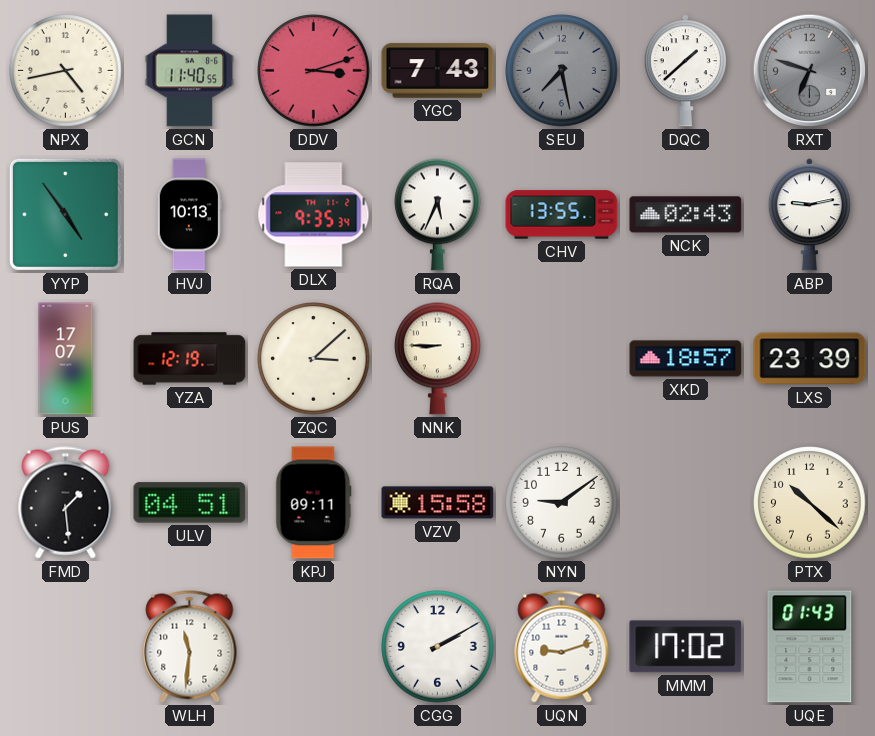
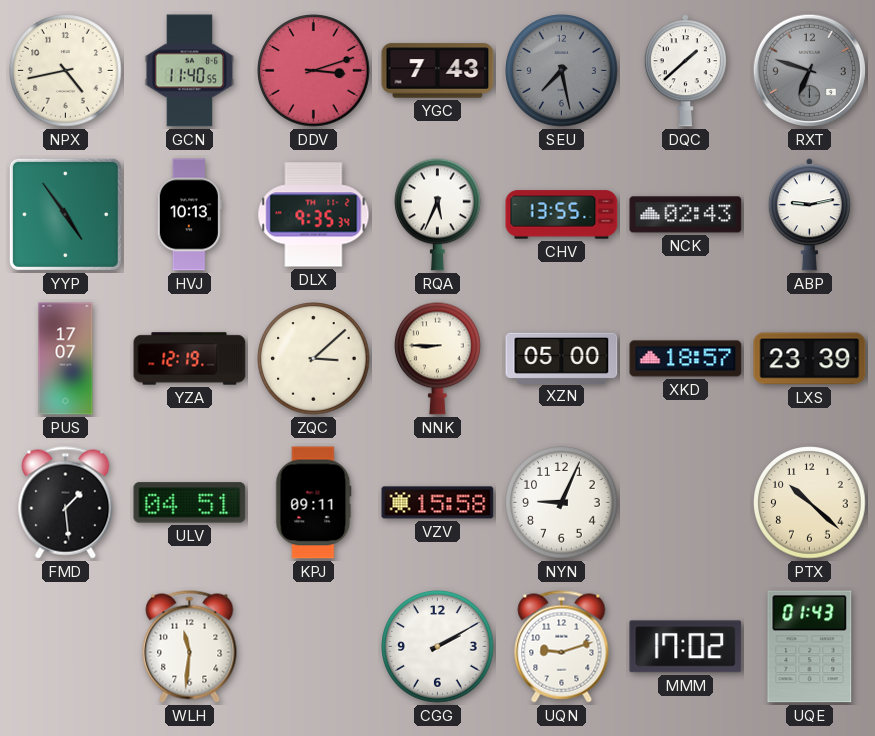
XZN: none -> 05:00
NYN: 9:09 -> 9:04
